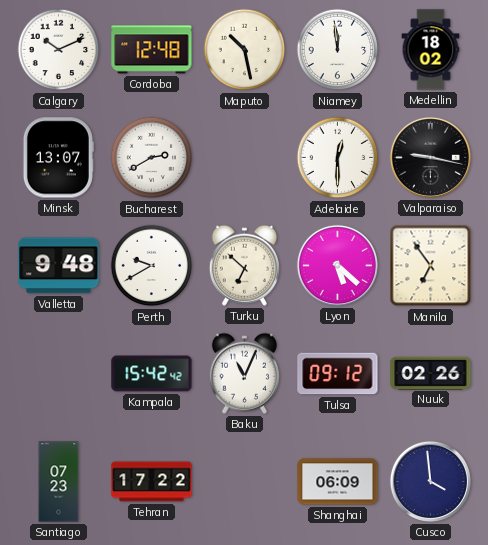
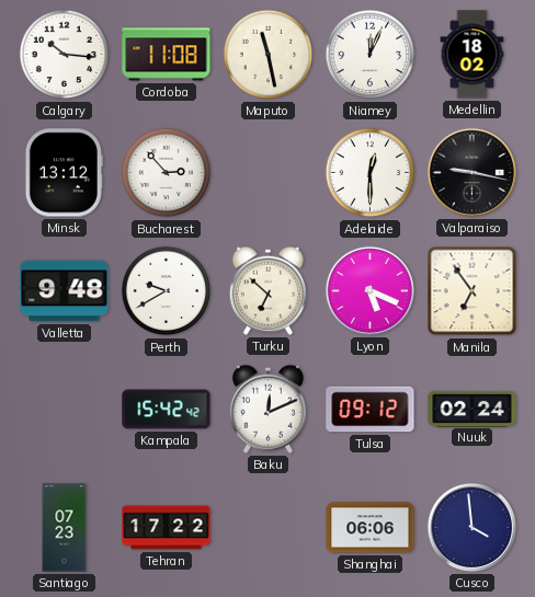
Calgary: 10:11 -> 10:16
Cordoba: 12:48 -> 11:08
Maputo: 10:28 -> 11:28
Niamey: 11:59 -> 12:04
Minsk: 13:07 -> 13:12
Bucharest: 2:40 -> 2:53
Lyon: 5:22 -> 5:19
Baku: 11:04 -> 12:11
Nuuk: 02:26 -> 02:24
Shanghai: 06:09 -> 06:06
